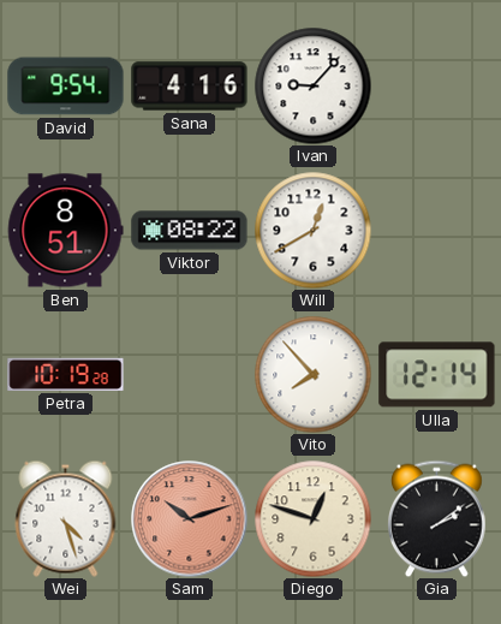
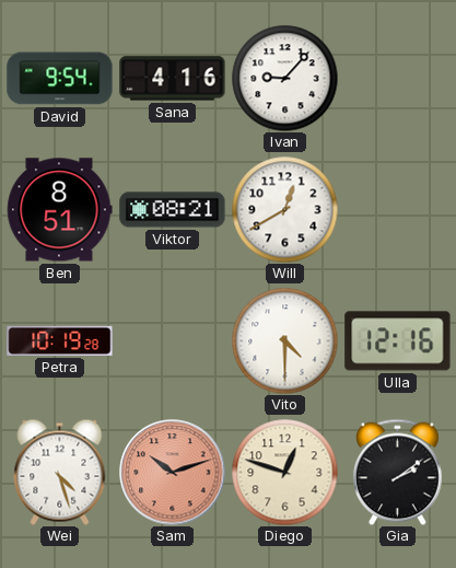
Viktor: 08:22 -> 08:21
Vito: 7:53 -> 4:30
Ulla: 12:14 -> 12:16
